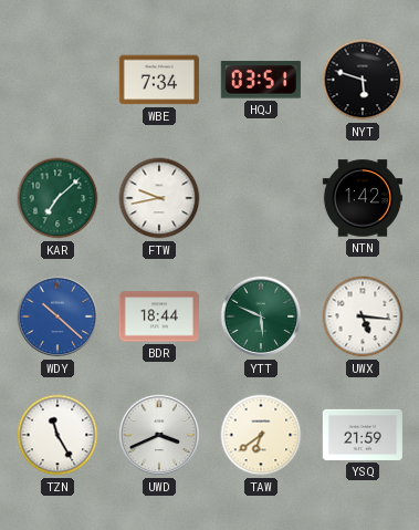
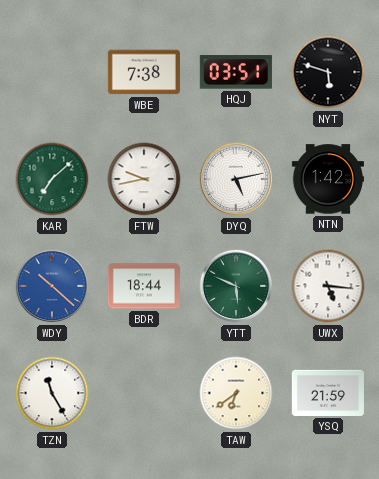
WBE: 7:34 -> 7:38
DYQ: none -> 5:13
UWD: 3:41 -> none
